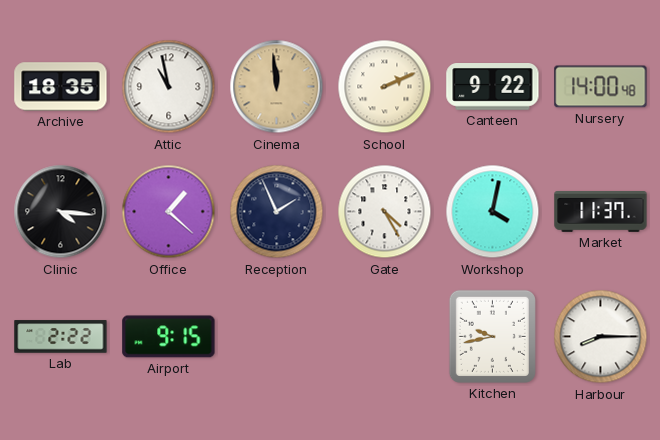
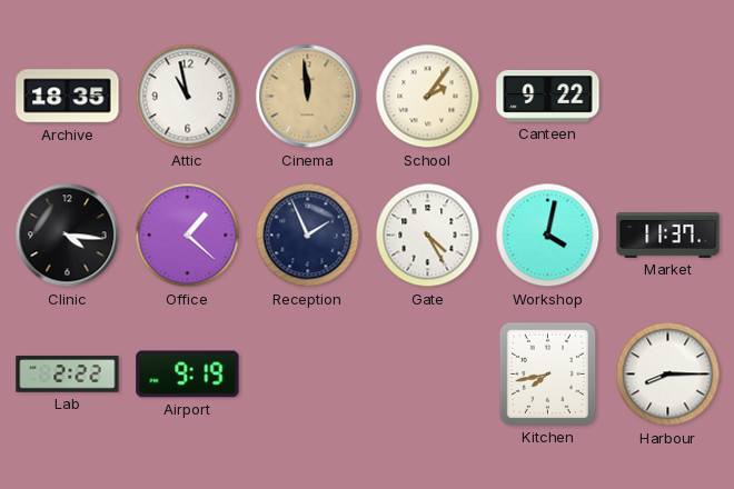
School: 2:11 -> 2:06
Nursery: 14:00 -> none
Airport: 9:15 -> 9:19
Kitchen: 9:43 -> 7:43
